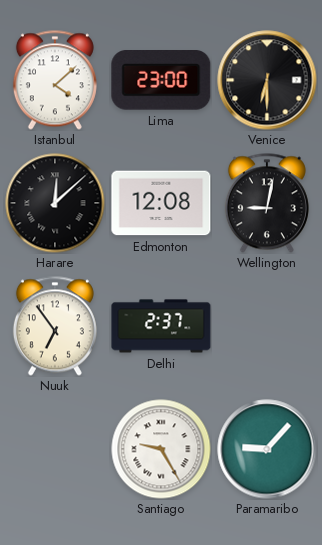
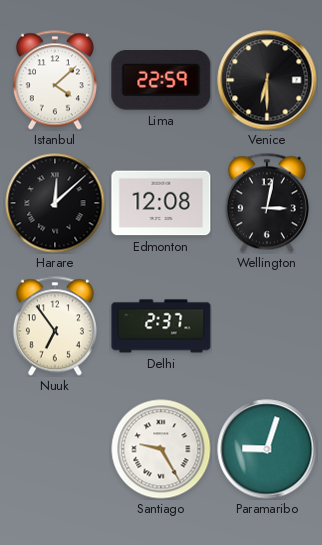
Lima: 23:00 -> 22:59
Wellington: 9:02 -> 3:02
Paramaribo: 9:07 -> 9:03
